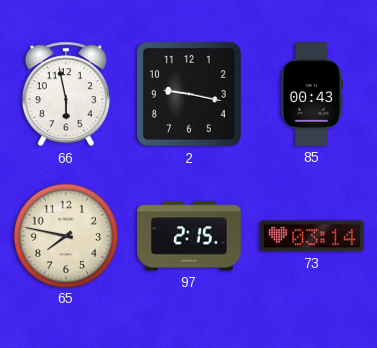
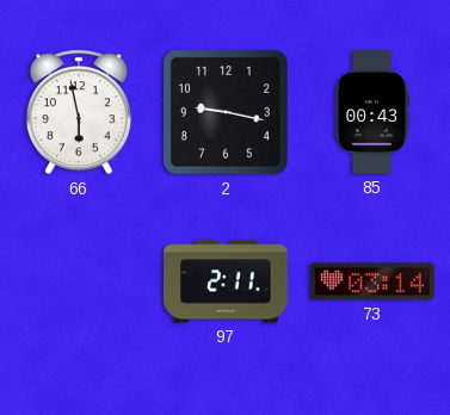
65: 7:47 -> none
97: 2:15 -> 2:11
